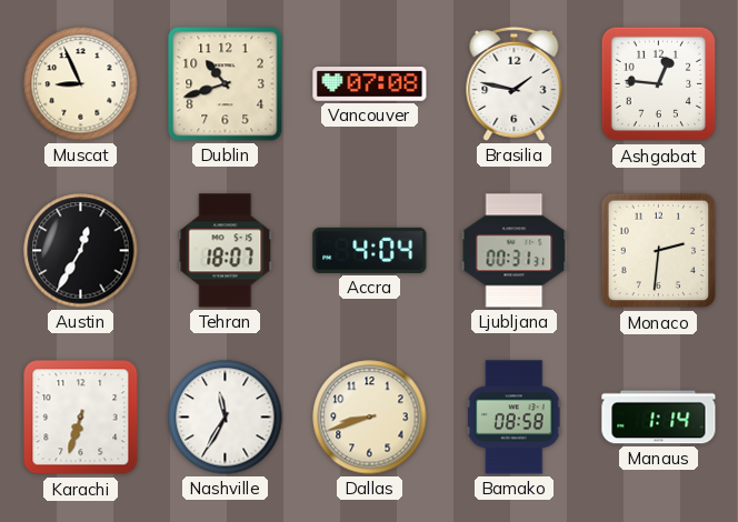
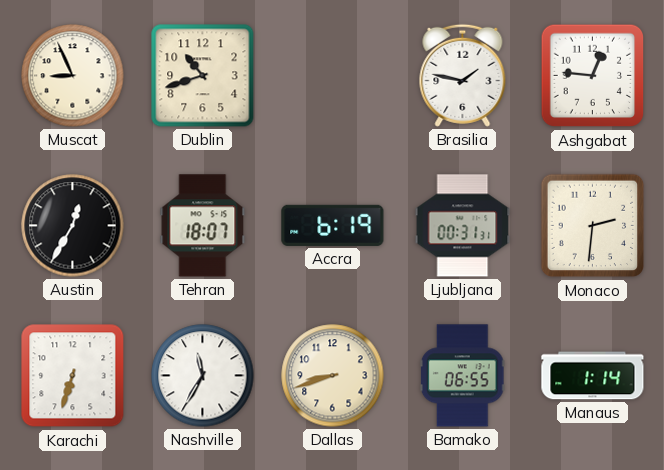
Vancouver: 07:08 -> none
Accra: 4:04 -> 6:19
Bamako: 08:58 -> 06:55
